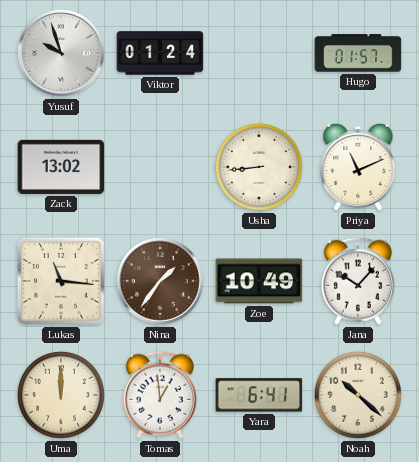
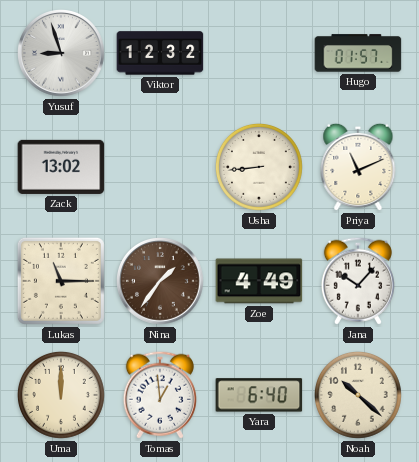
Yusuf: 9:57 -> 8:57
Viktor: 01:24 -> 12:32
Lukas: 11:16 -> 11:15
Zoe: 10:49 -> 4:49
Yara: 6:41 -> 6:40
